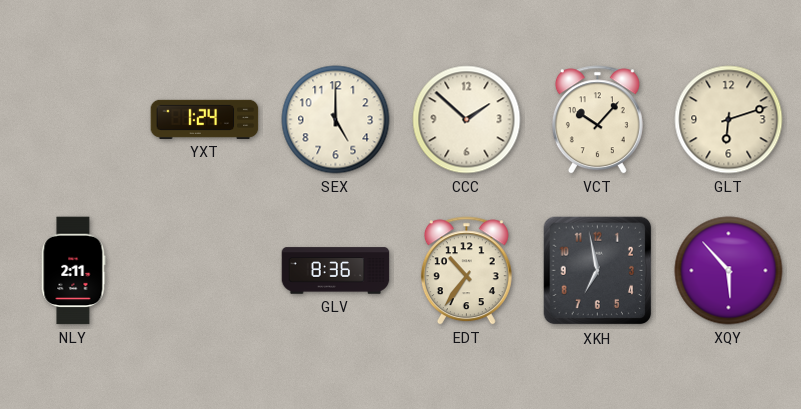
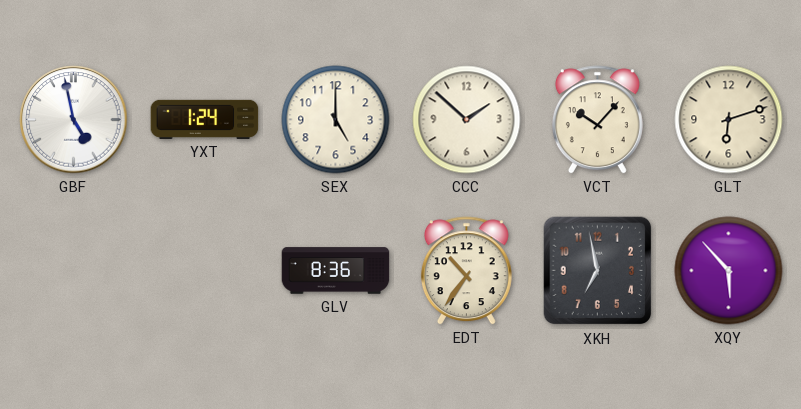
GBF: none -> 4:58
NLY: 2:11 -> none
